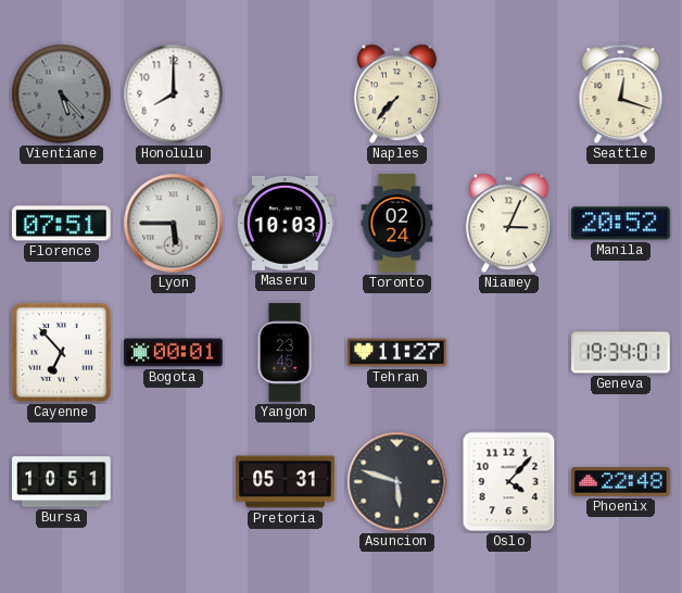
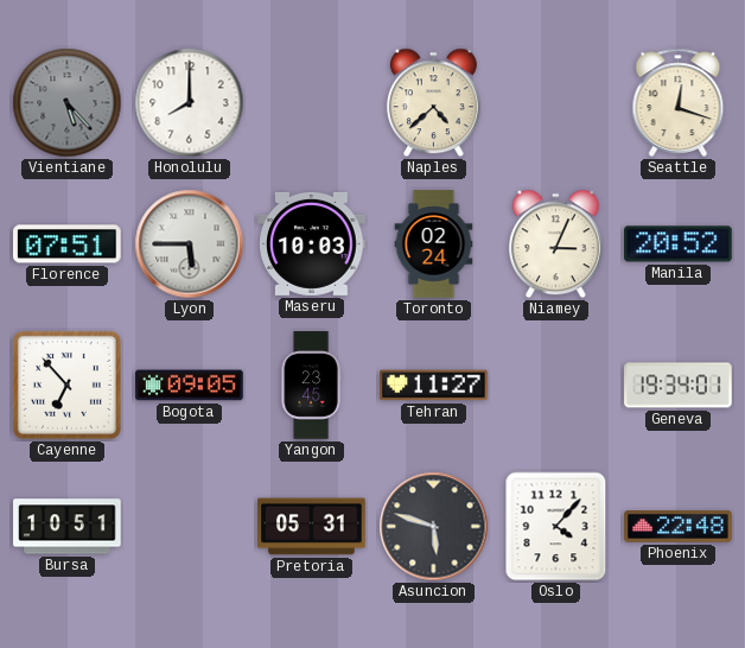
Naples: 7:37 -> 4:38
Bogota: 00:01 -> 09:05
